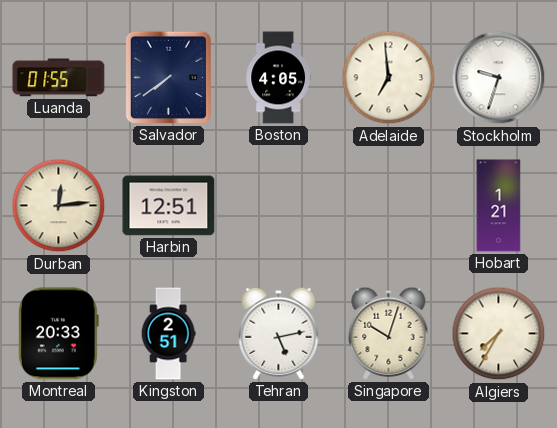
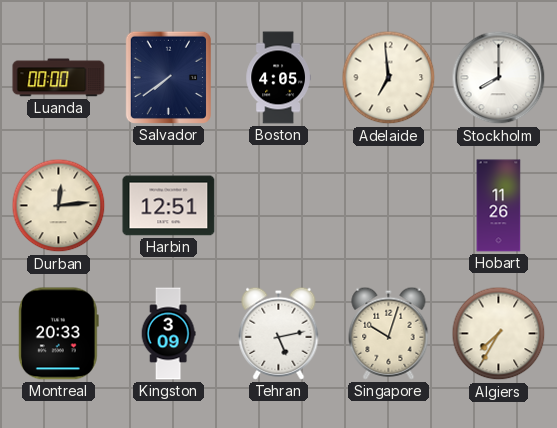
Luanda: 01:55 -> 00:00
Stockholm: 9:33 -> 8:00
Hobart: 1:21 -> 11:26
Kingston: 2:51 -> 3:09
